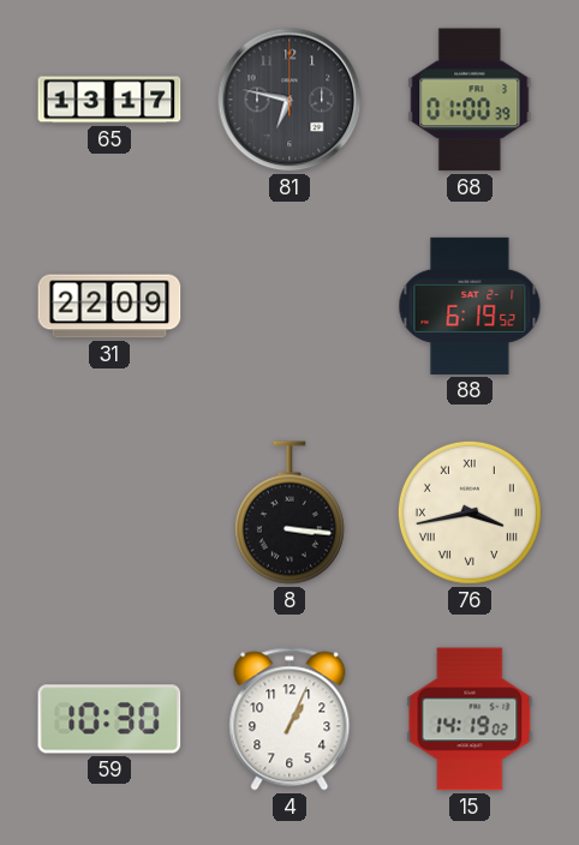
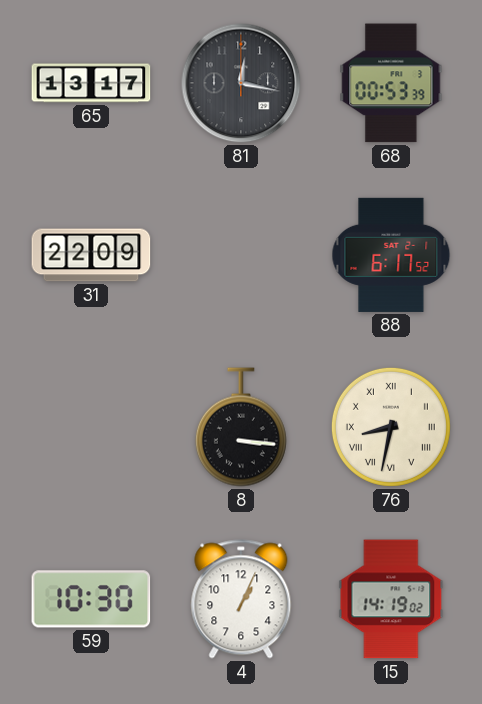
81: 6:47 -> 12:17
68: 01:00 -> 00:53
88: 6:19 -> 6:17
76: 3:43 -> 8:32
